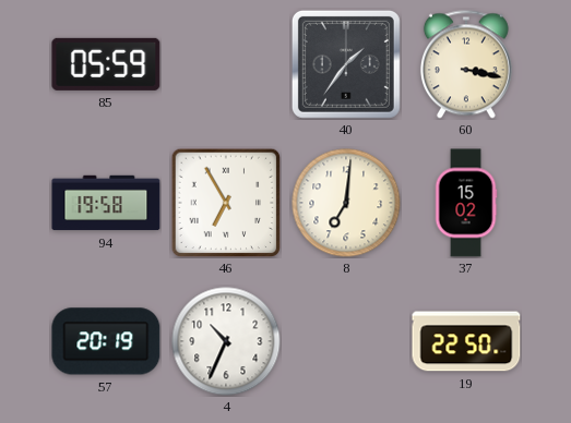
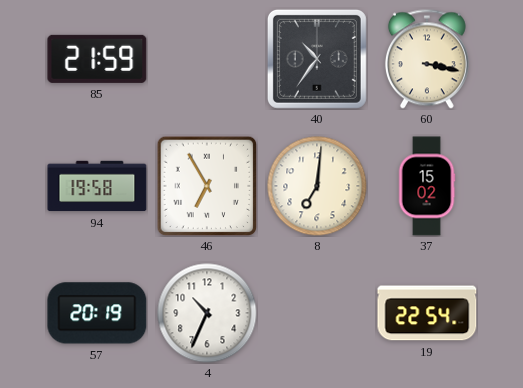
85: 05:59 -> 21:59
40: 1:36 -> 10:36
19: 22:50 -> 22:54
